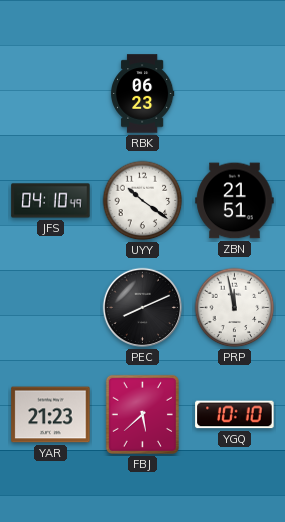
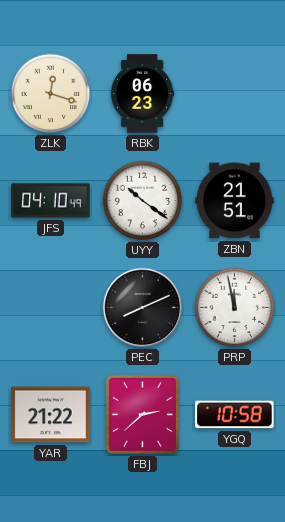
ZLK: none -> 12:18
YAR: 21:23 -> 21:22
FBJ: 5:38 -> 2:38
YGQ: 10:10 -> 10:58
